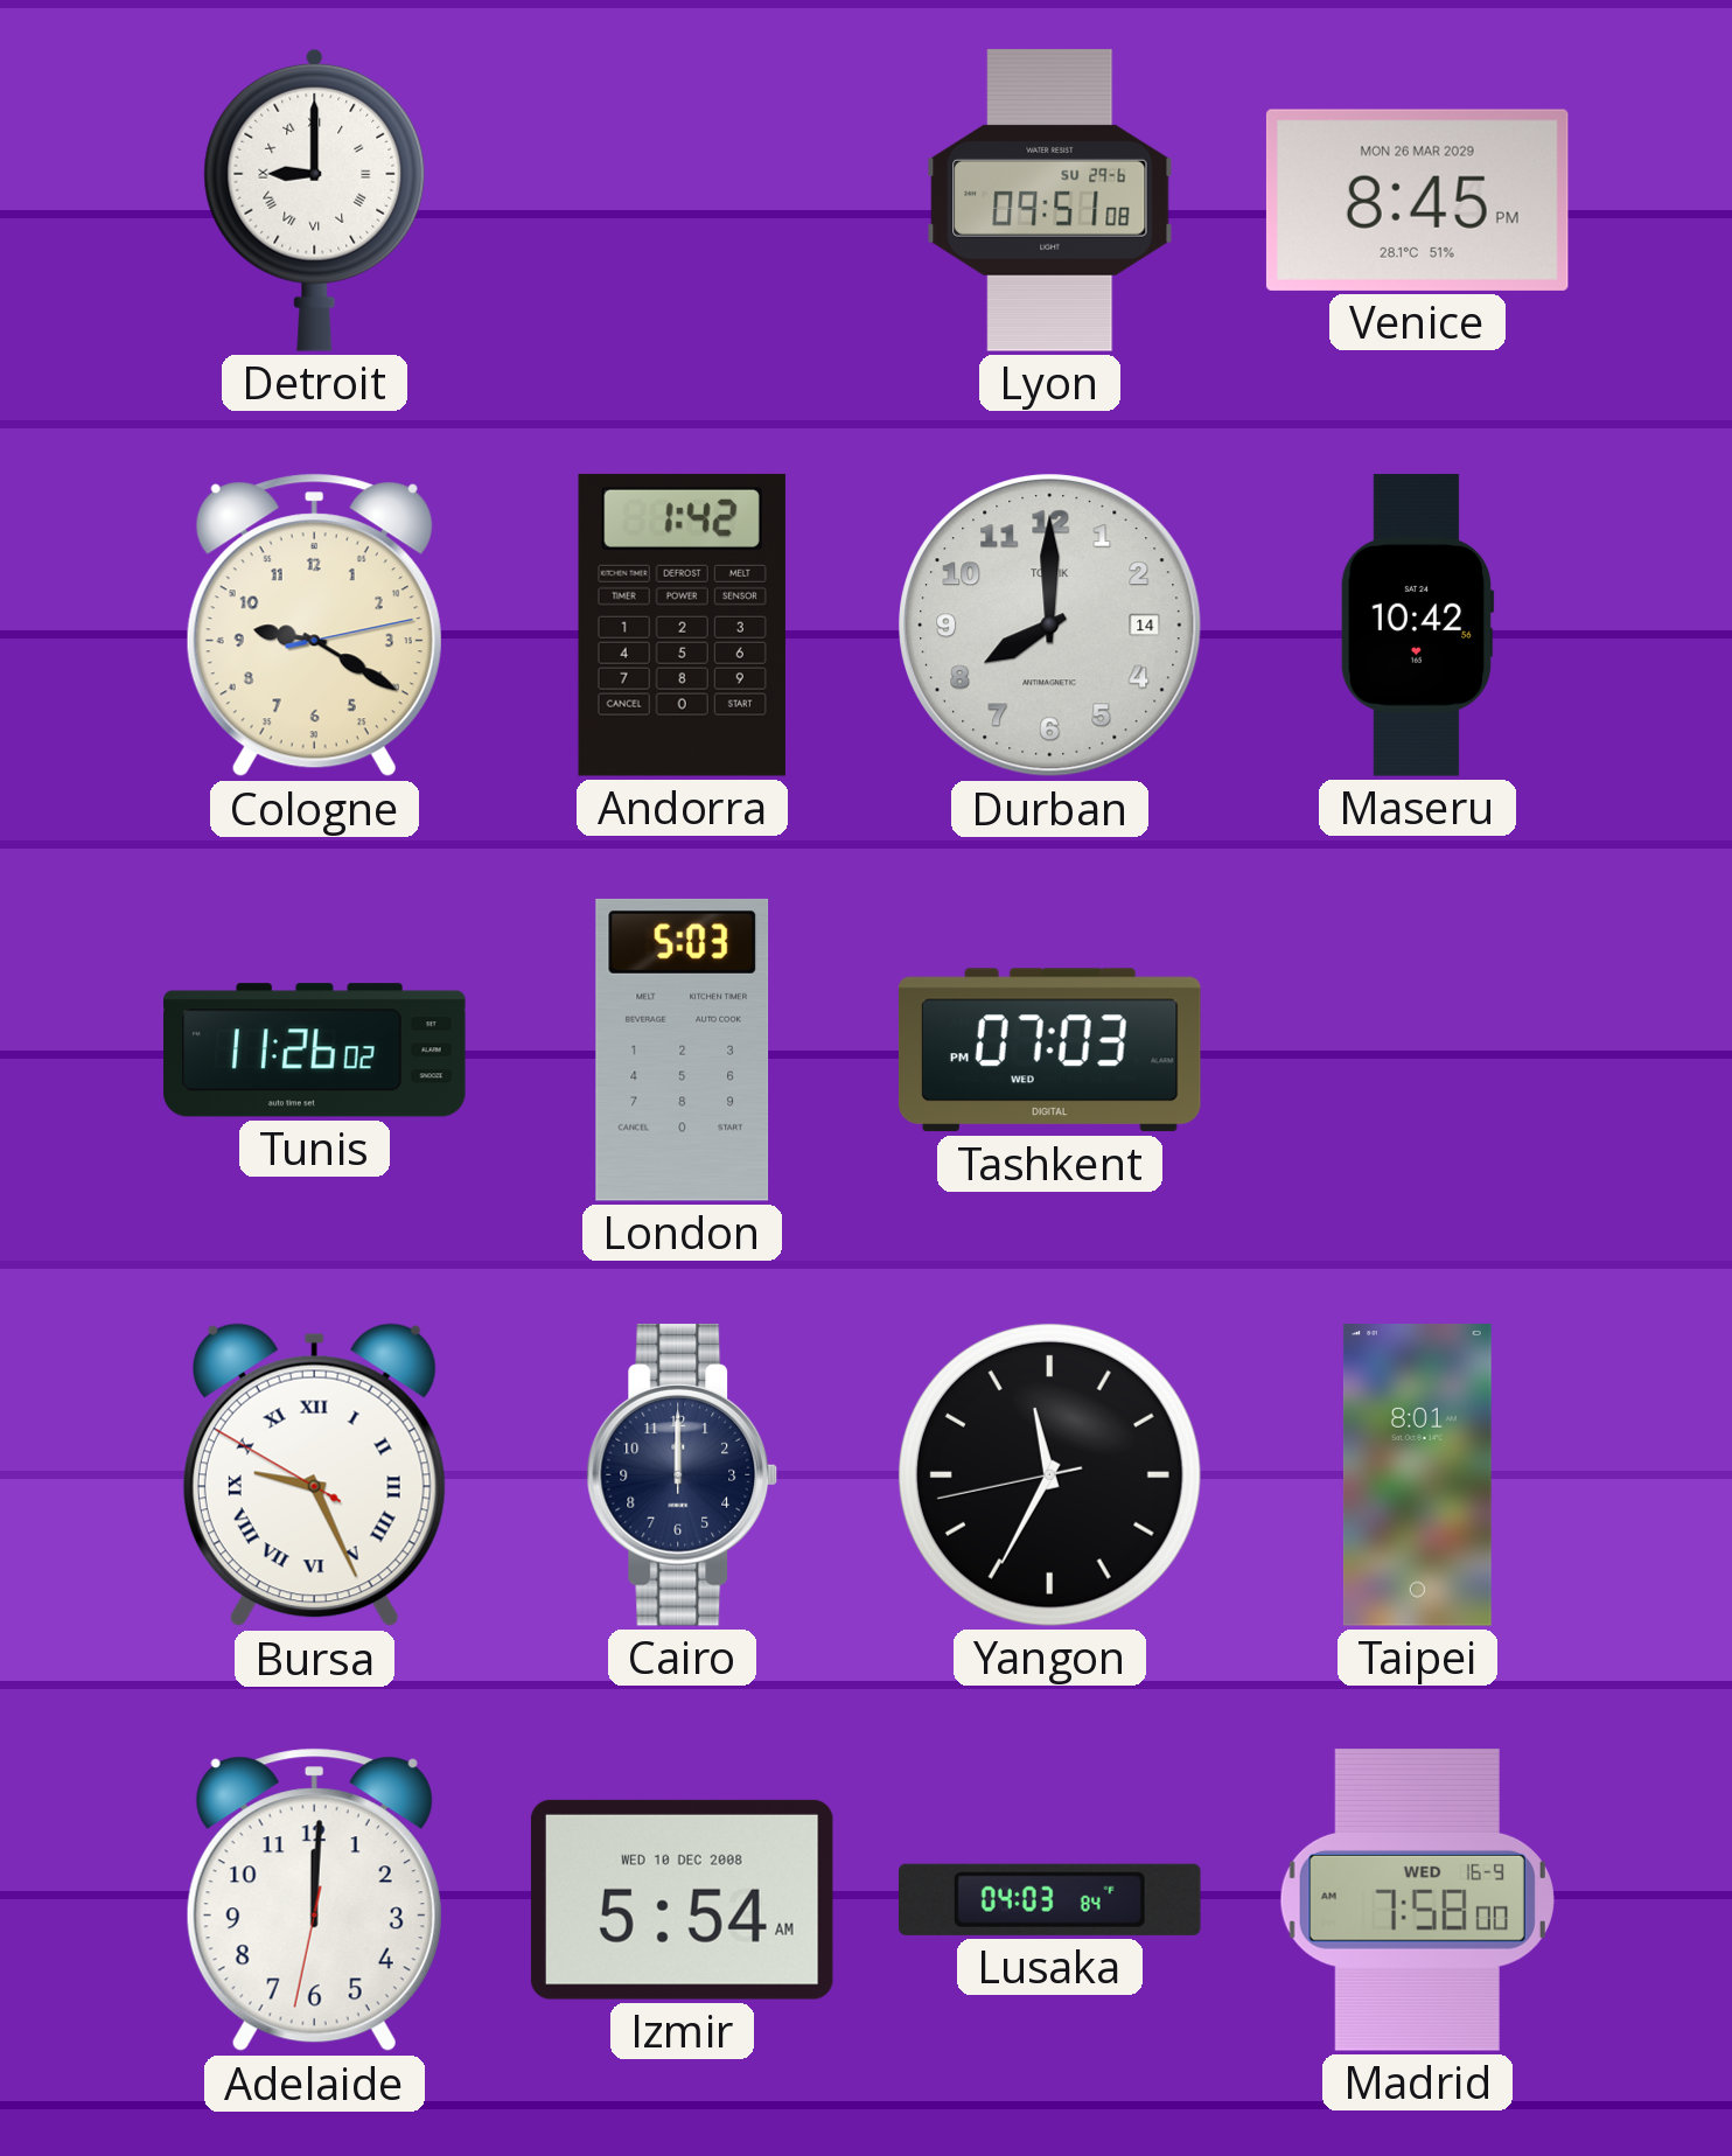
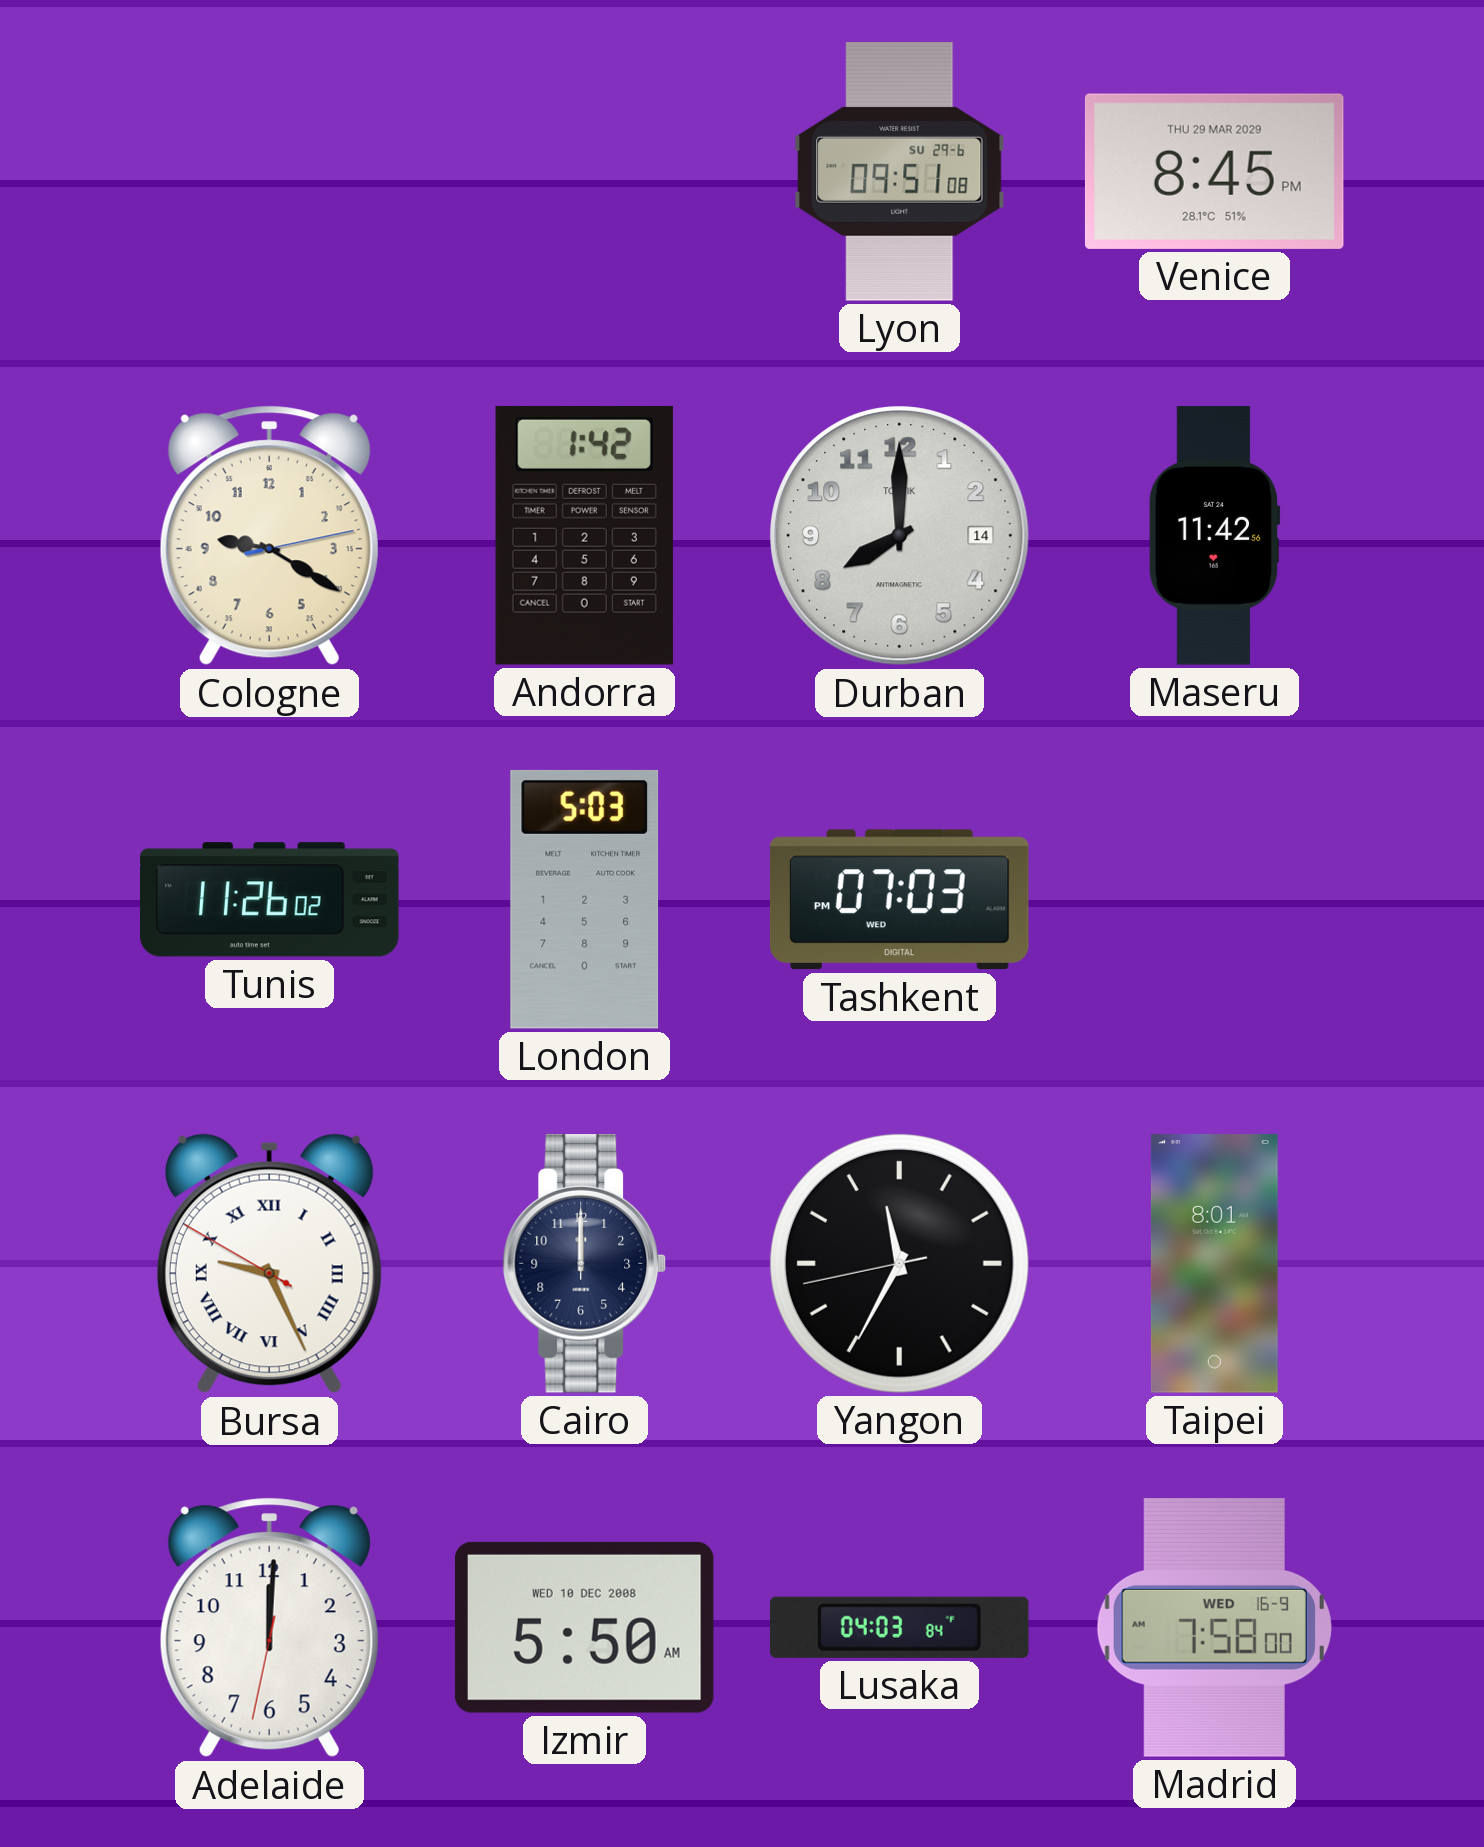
Detroit: 9:00 -> none
Venice date: MON 26 MAR 2029 -> THU 29 MAR 2029
Maseru: 10:42 -> 11:42
Izmir: 5:54 -> 5:50
